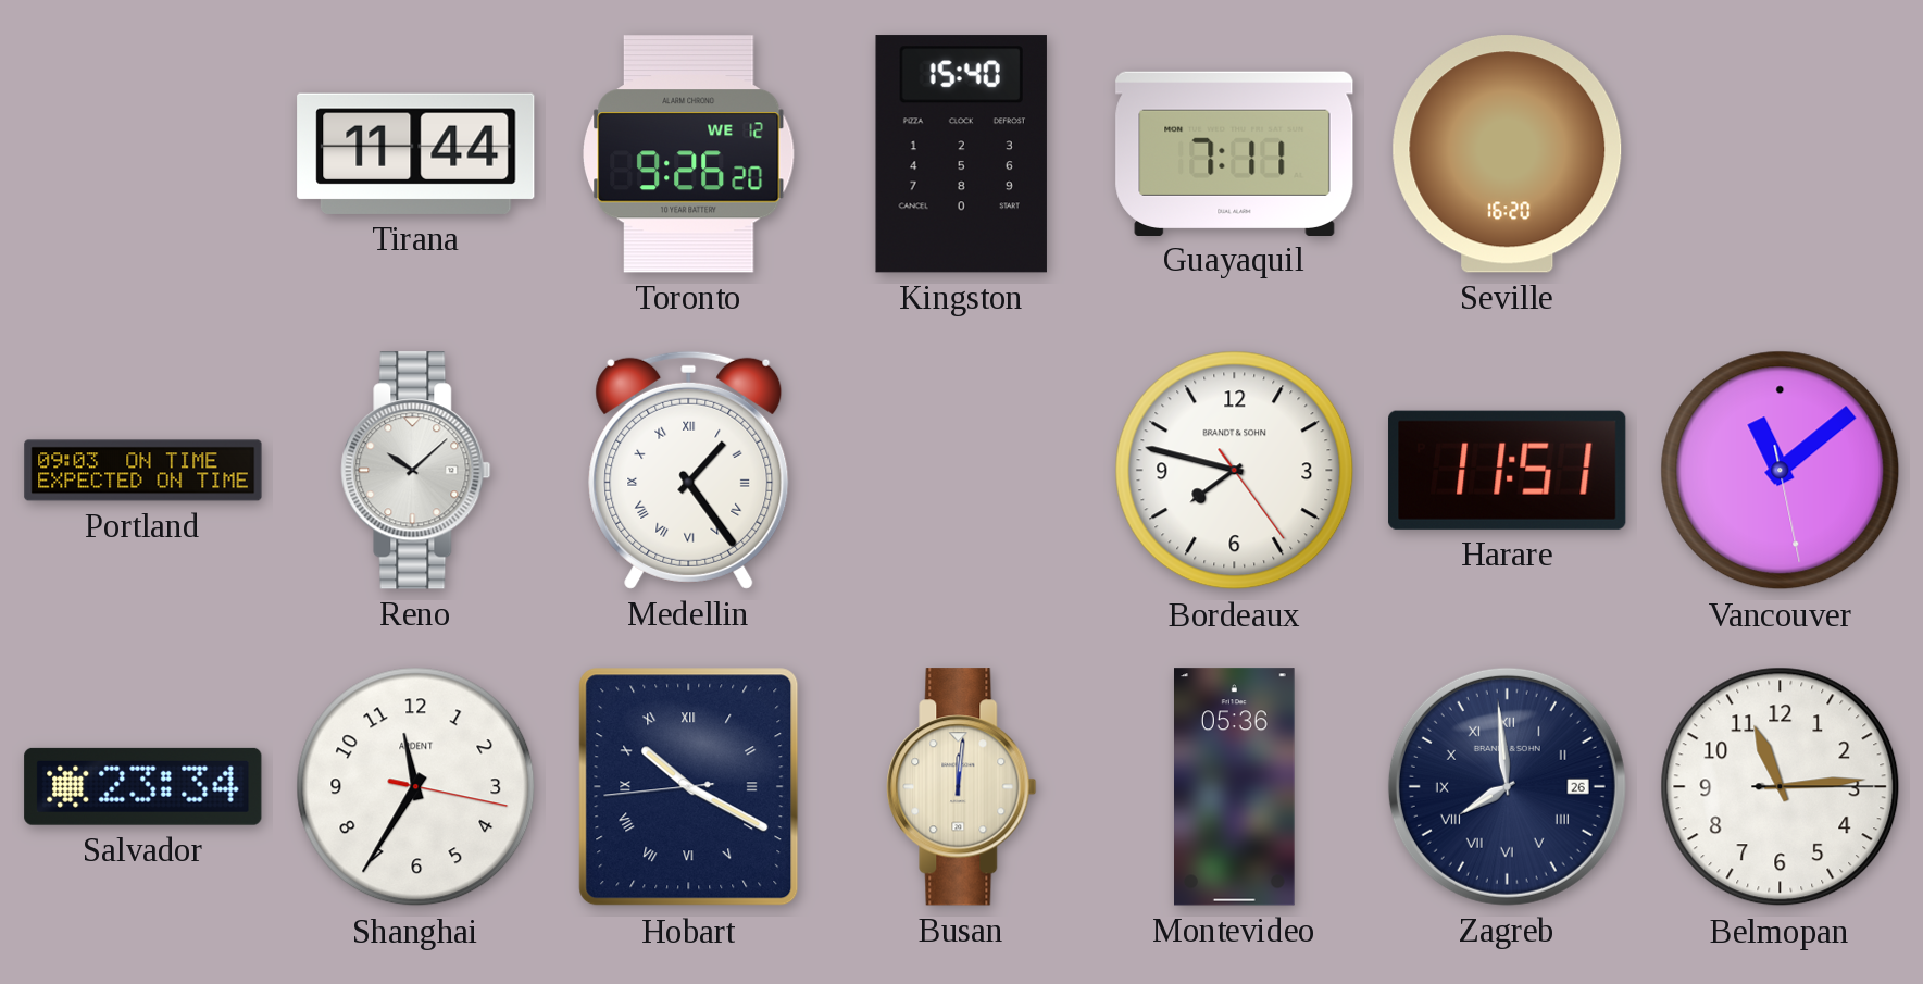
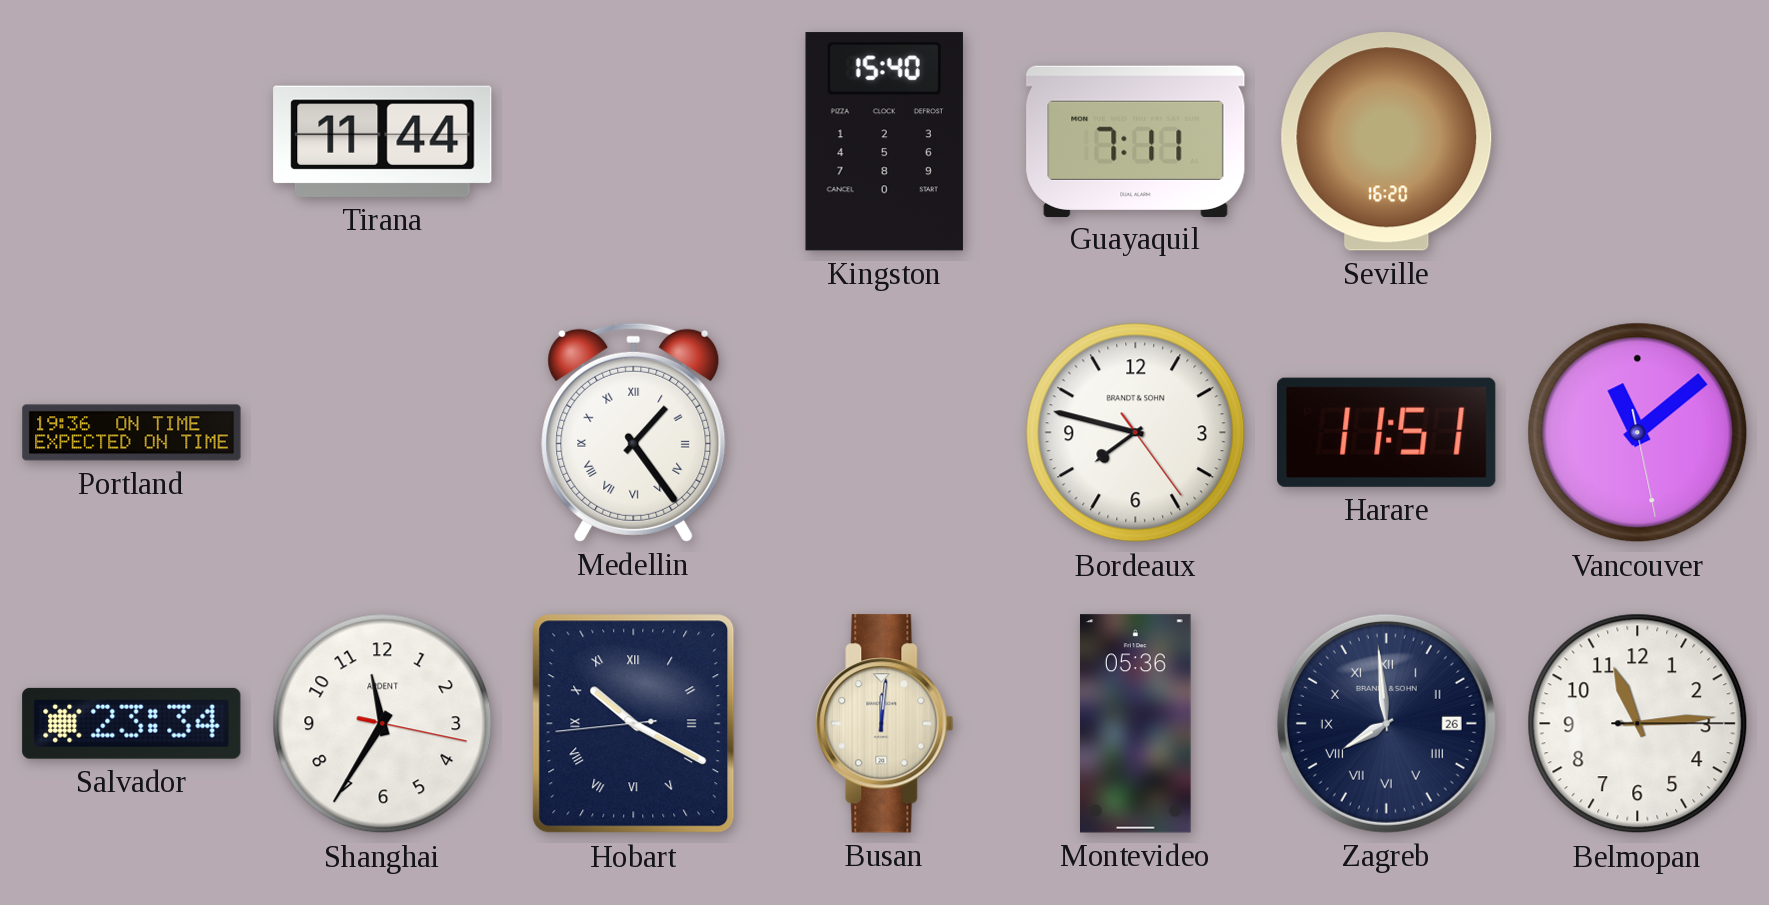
Toronto: 9:26 -> none
Portland: 09:03 -> 19:36
Reno: 10:08 -> none
